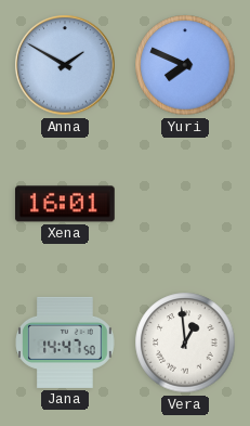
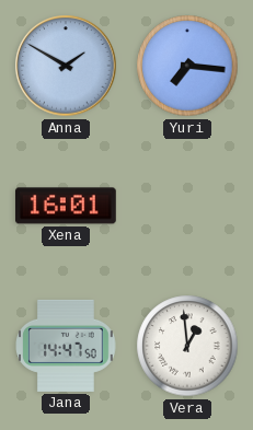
Yuri: 7:49 -> 7:16
